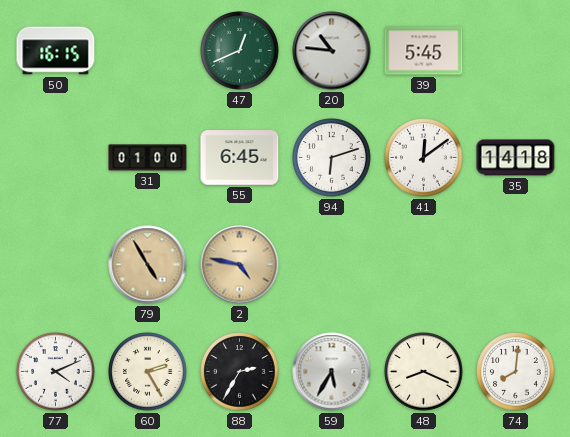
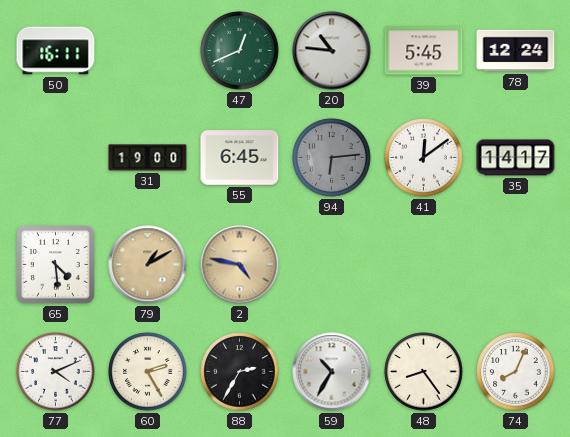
50: 16:15 -> 16:11
78: none -> 12:24
31: 01:00 -> 19:00
94: 6:12 -> 6:14
94 dial: white -> grey
35: 14:18 -> 14:17
65: none -> 4:29
79: 4:55 -> 1:10
59: 5:35 -> 10:35
48: 8:19 -> 8:24
74: 8:01 -> 8:04
